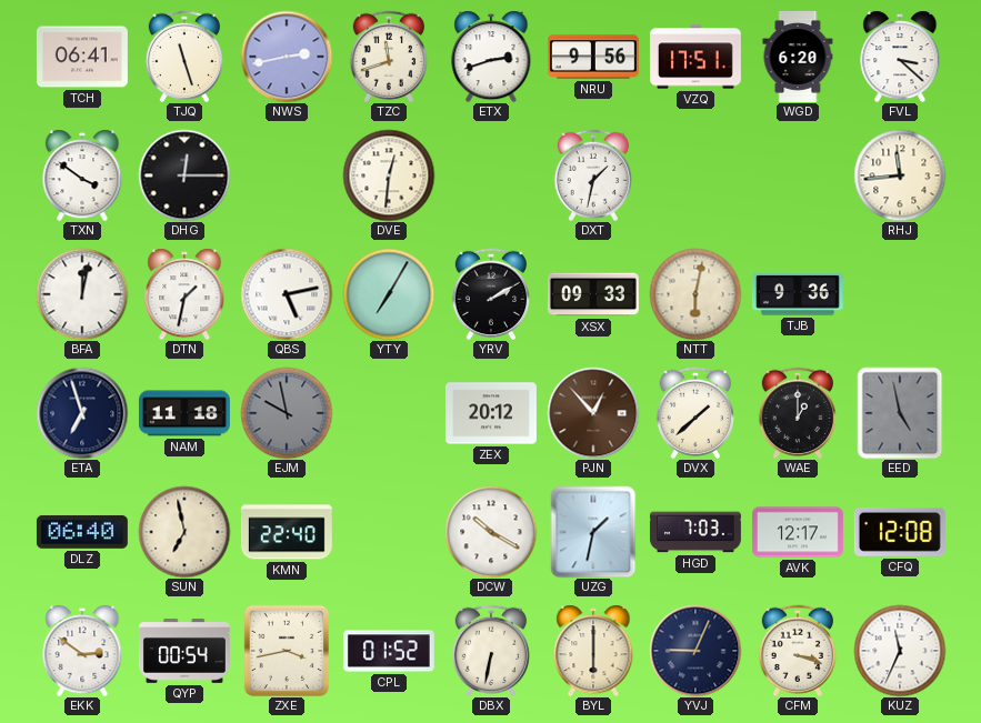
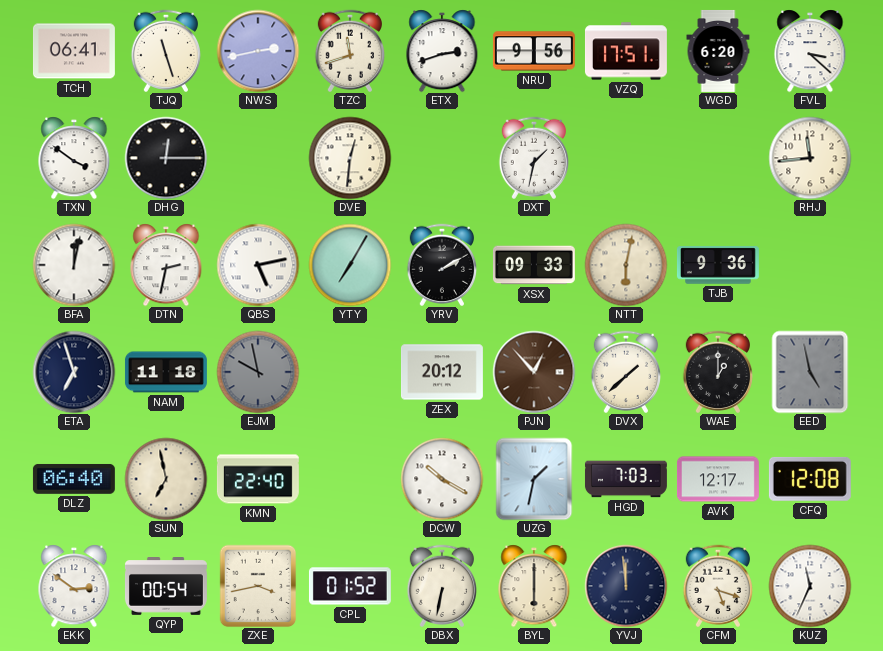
DTN: 1:32 -> 2:32
YVJ: 9:04 -> 11:59
CFM: 3:18 -> 5:18
